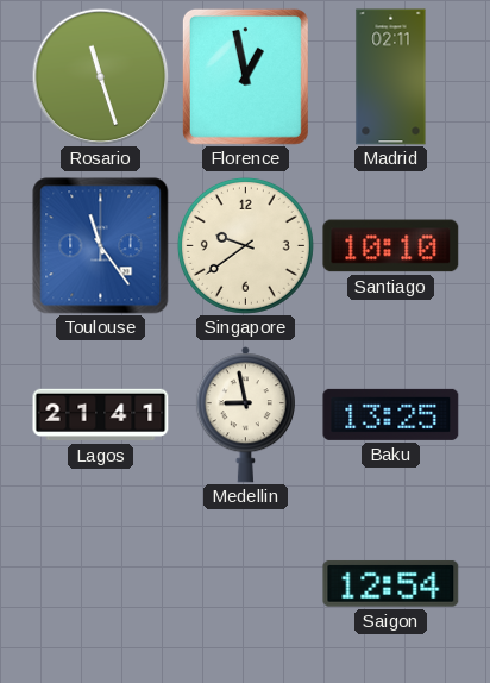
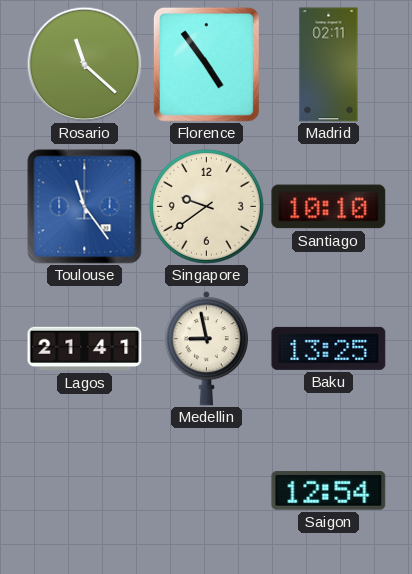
Rosario: 11:27 -> 11:22
Florence: 12:58 -> 4:54
